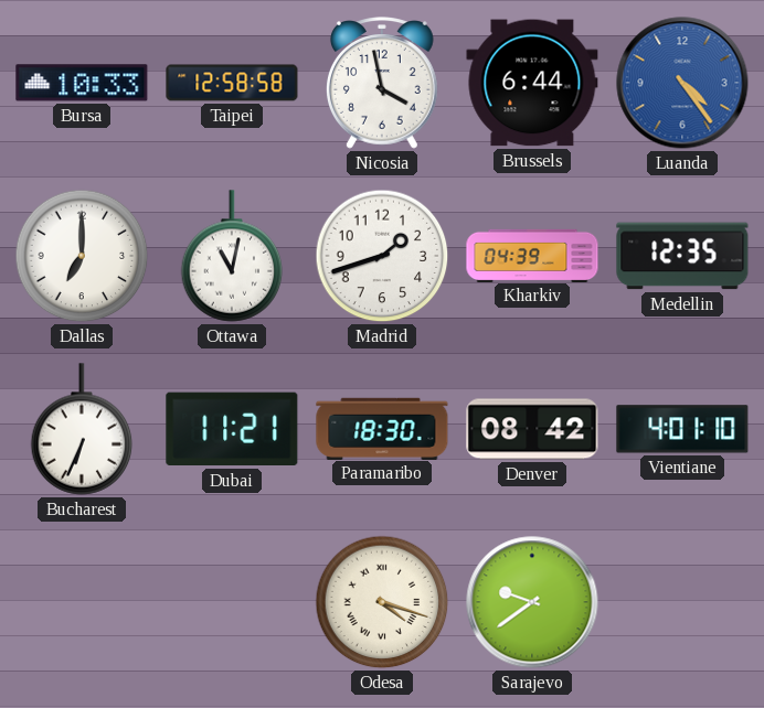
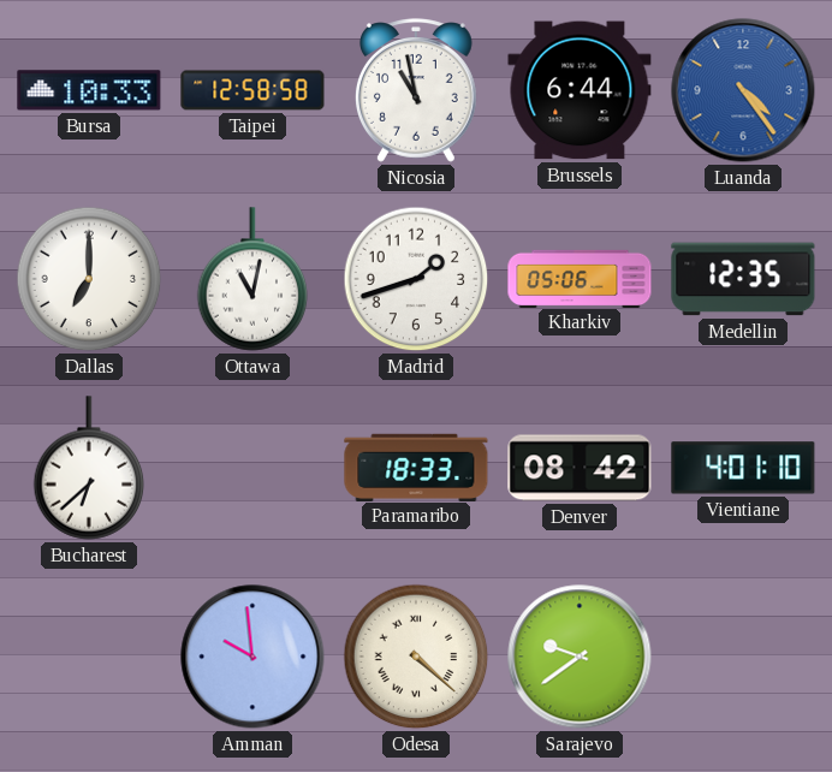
Nicosia: 3:58 -> 10:58
Kharkiv: 04:39 -> 05:06
Bucharest: 6:34 -> 6:38
Dubai: 11:21 -> none
Paramaribo: 18:30 -> 18:33
Amman: none -> 9:59
Odesa: 4:18 -> 4:22
